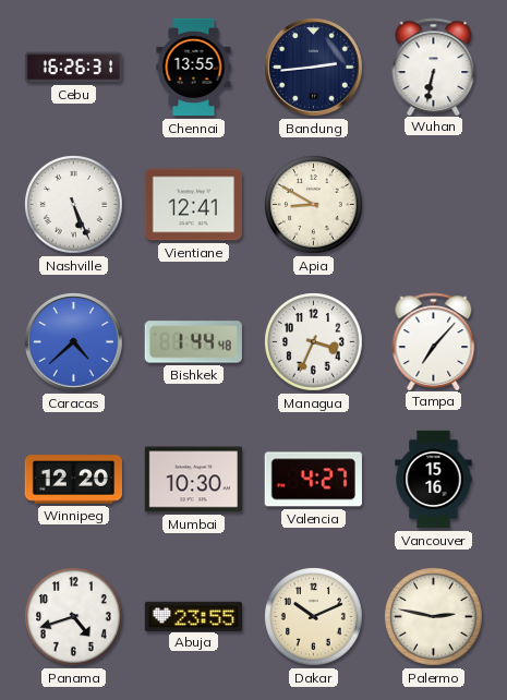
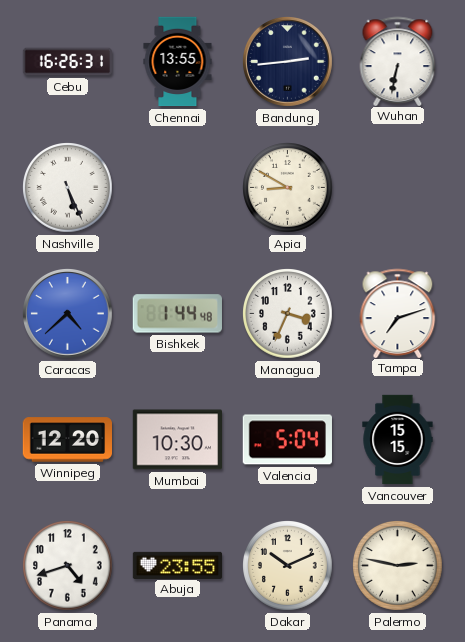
Vientiane: 12:41 -> none
Tampa: 7:07 -> 7:12
Valencia: 4:27 -> 5:04
Vancouver: 15:16 -> 15:15
